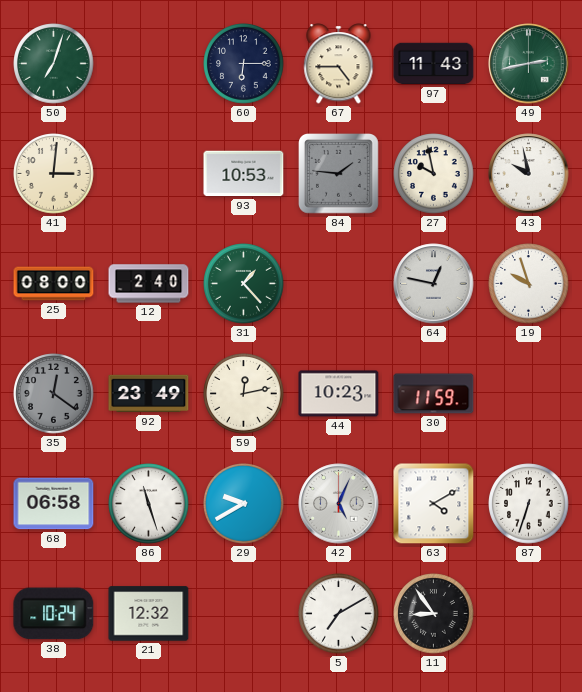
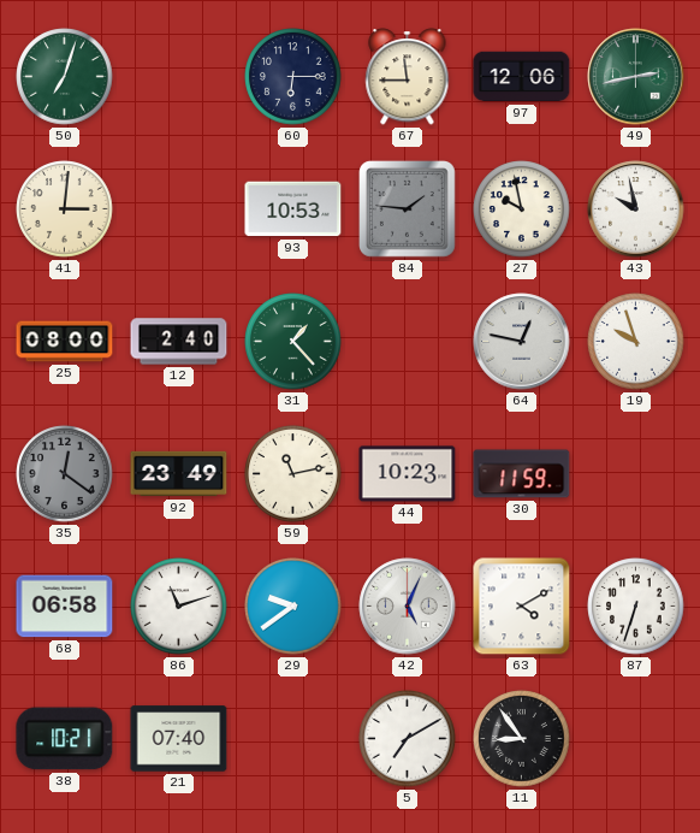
67: 4:45 -> 11:45
97: 11:43 -> 12:06
59: 12:13 -> 11:13
86: 11:27 -> 11:12
29: 9:40 -> 9:39
38: 10:24 -> 10:21
21: 12:32 -> 07:40
